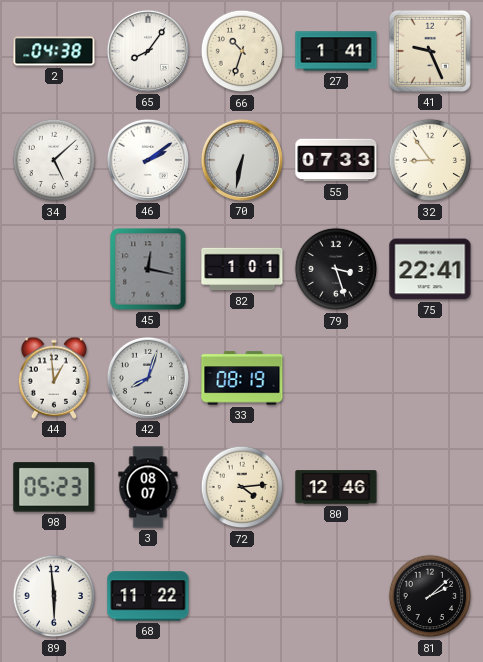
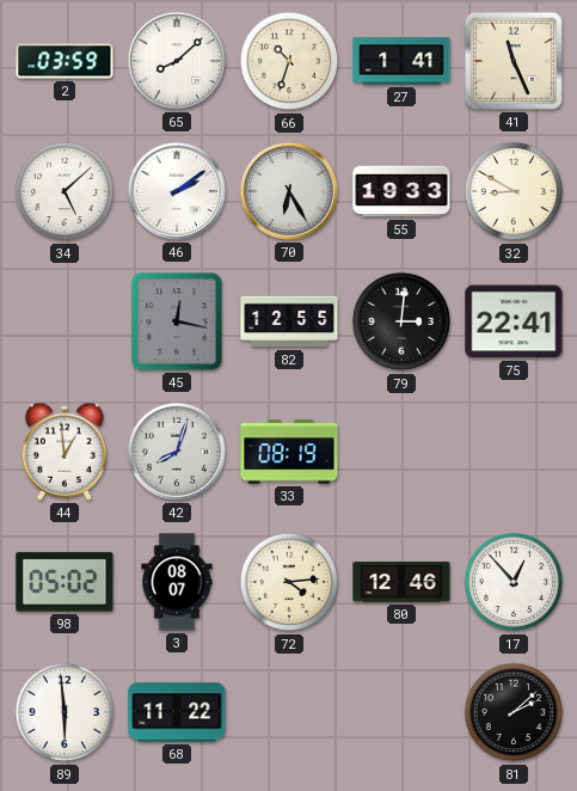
2: 04:38 -> 03:59
65: 8:06 -> 8:08
41: 9:26 -> 11:26
70: 6:32 -> 6:25
55: 07:33 -> 19:33
32: 8:54 -> 8:50
82: 1:01 -> 12:55
79: 3:27 -> 3:01
98: 05:23 -> 05:02
17: none -> 12:53
